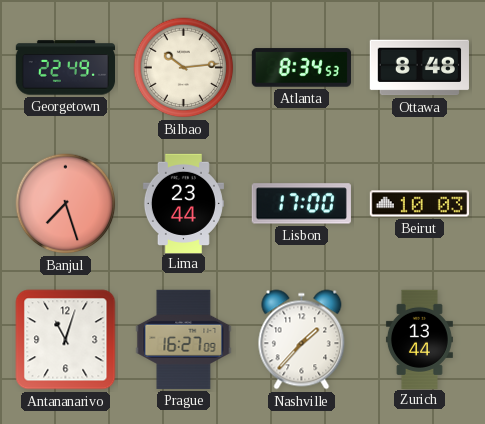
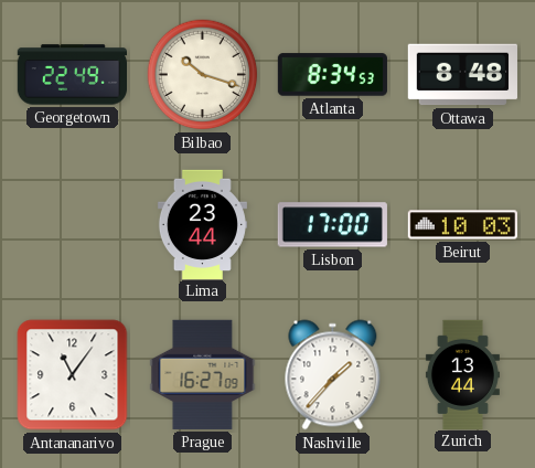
Bilbao: 10:14 -> 10:18
Banjul: 7:27 -> none
Antananarivo: 11:03 -> 11:06
